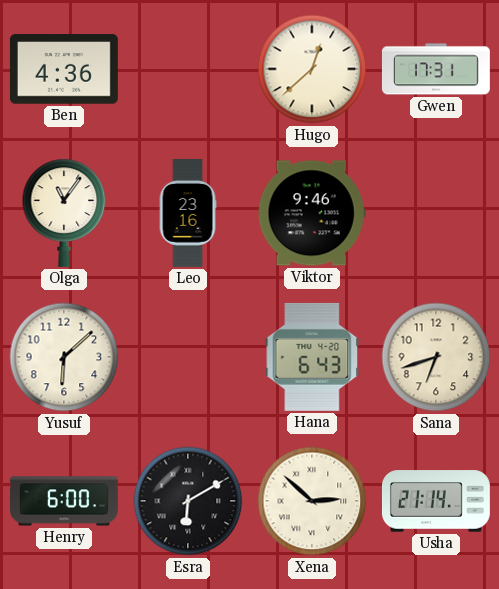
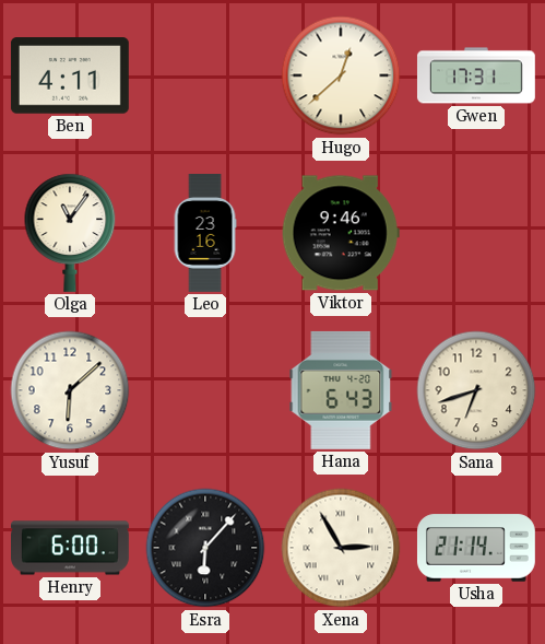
Ben: 4:36 -> 4:11
Esra: 6:10 -> 6:07
Xena: 2:52 -> 2:55
